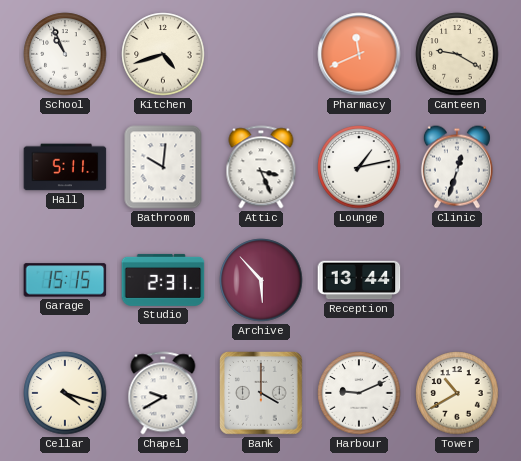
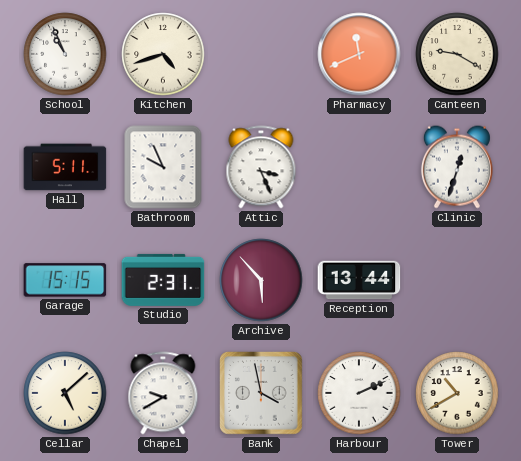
Bathroom: 10:01 -> 9:56
Lounge: 1:13 -> none
Cellar: 4:18 -> 5:08
Bank: 4:00 -> 3:58
Harbour: 9:11 -> 2:11
